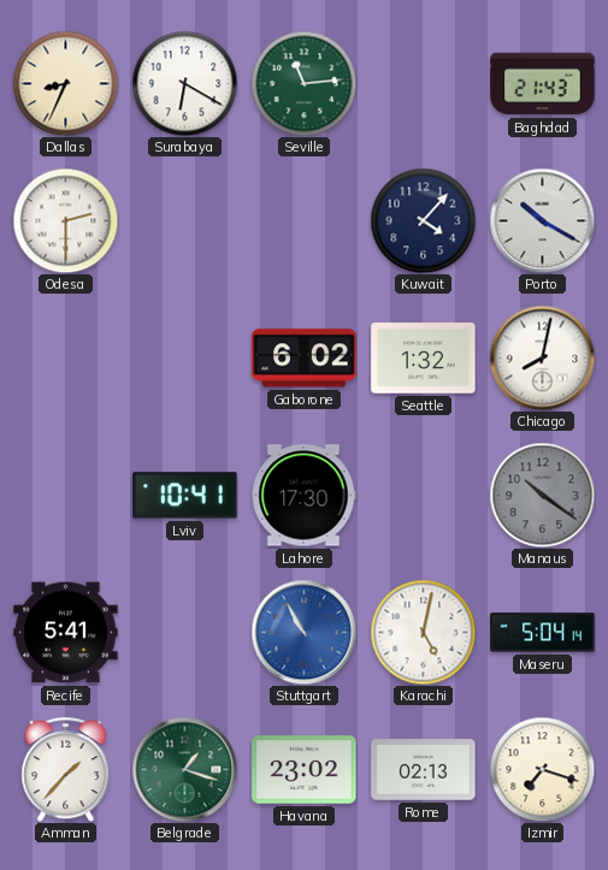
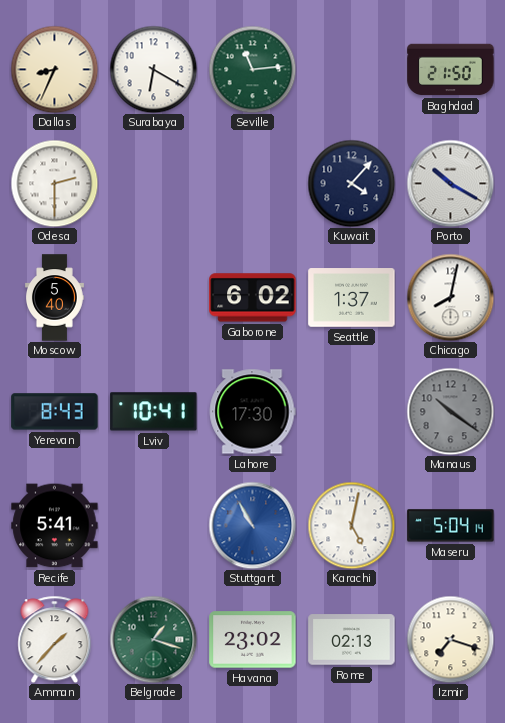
Baghdad: 21:43 -> 21:50
Moscow: none -> 5:40
Seattle: 1:32 -> 1:37
Yerevan: none -> 8:43
